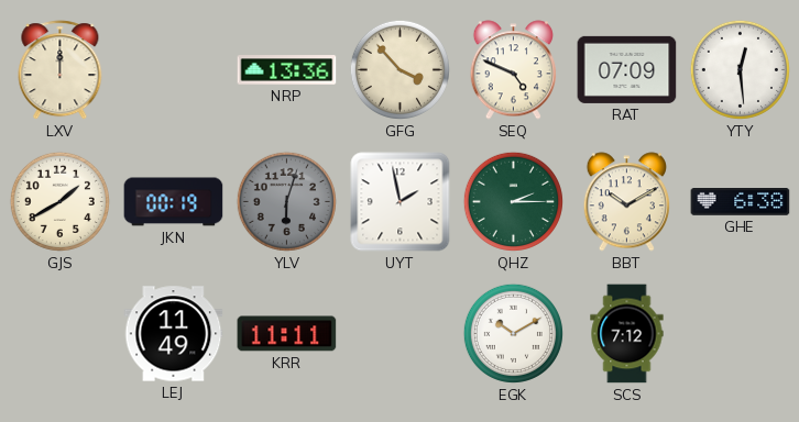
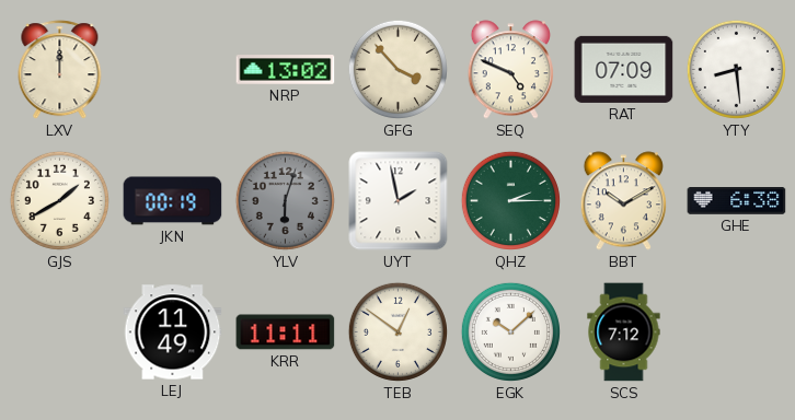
NRP: 13:36 -> 13:02
YTY: 12:29 -> 8:29
TEB: none -> 12:51
EGK: 10:10 -> 10:08
